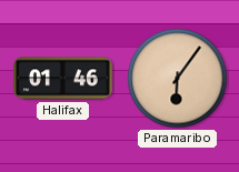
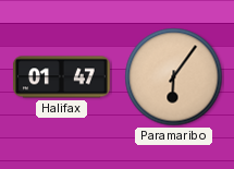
Halifax: 01:46 -> 01:47
